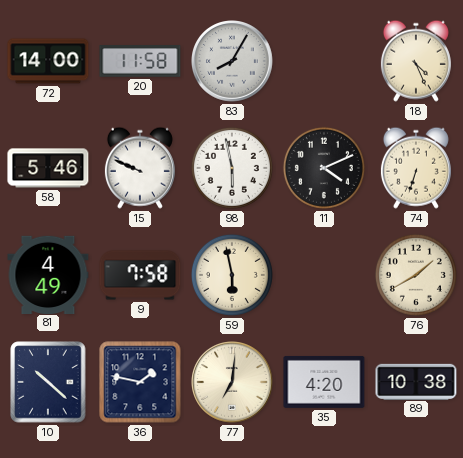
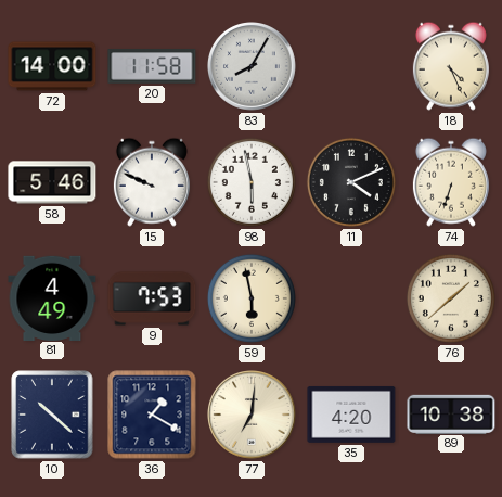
9: 7:58 -> 7:53
76: 1:40 -> 1:38
36: 1:47 -> 1:20
